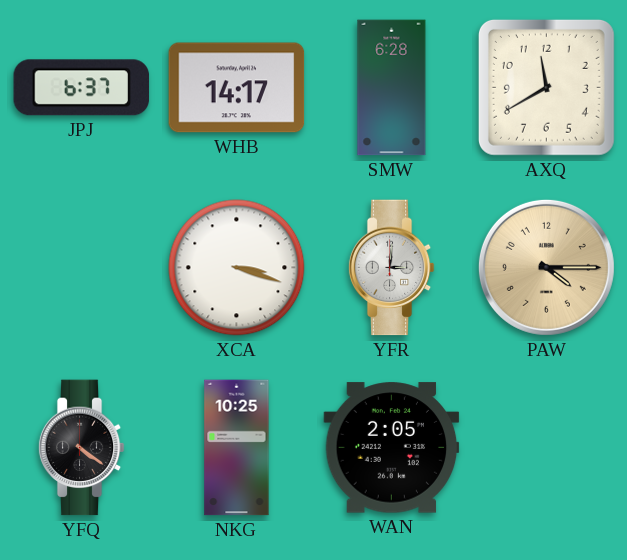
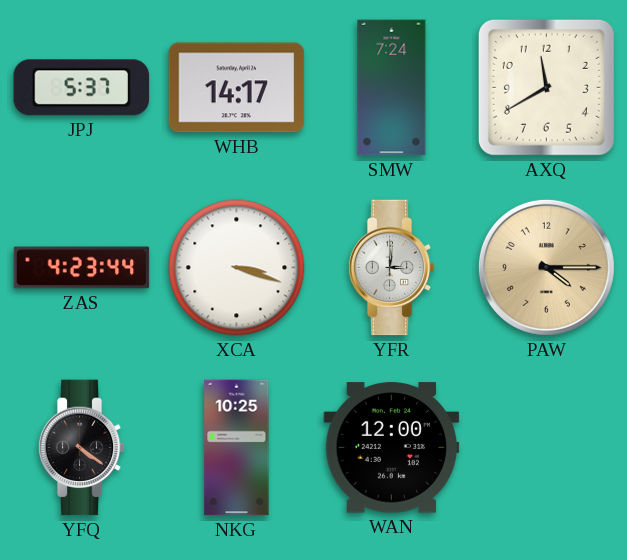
JPJ: 6:37 -> 5:37
SMW: 6:28 -> 7:24
ZAS: none -> 4:23
WAN: 2:05 -> 12:00
